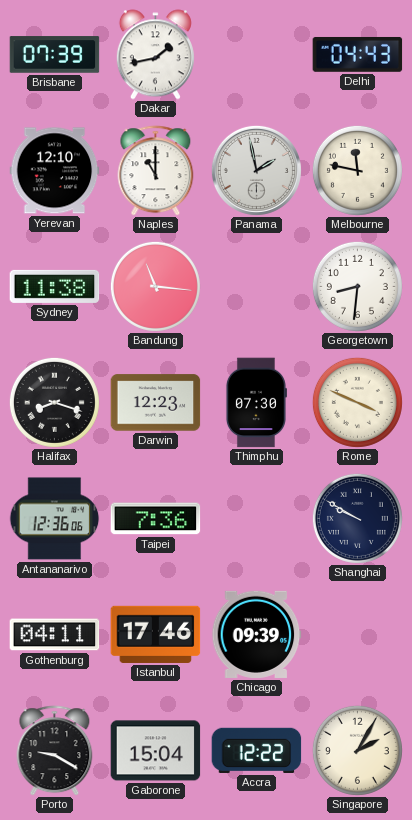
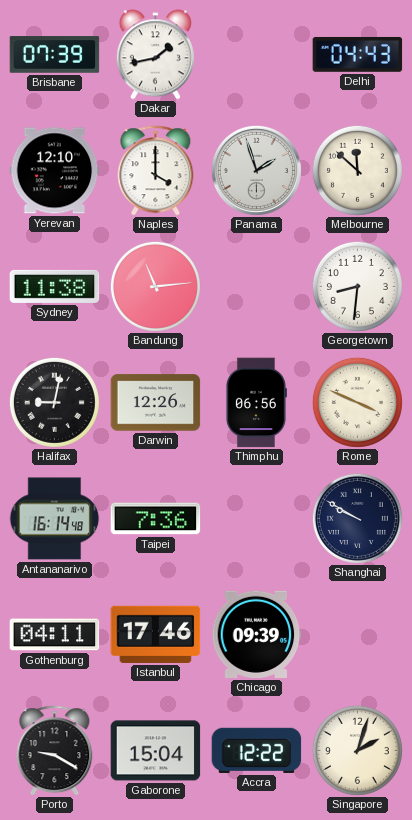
Naples: 11:00 -> 4:00
Panama: 1:58 -> 1:57
Melbourne: 11:47 -> 11:52
Bandung: 11:16 -> 11:14
Halifax: 8:18 -> 9:02
Darwin: 12:23 -> 12:26
Thimphu: 07:30 -> 06:56
Antananarivo: 12:36 -> 16:14
Singapore: 2:05 -> 2:03
